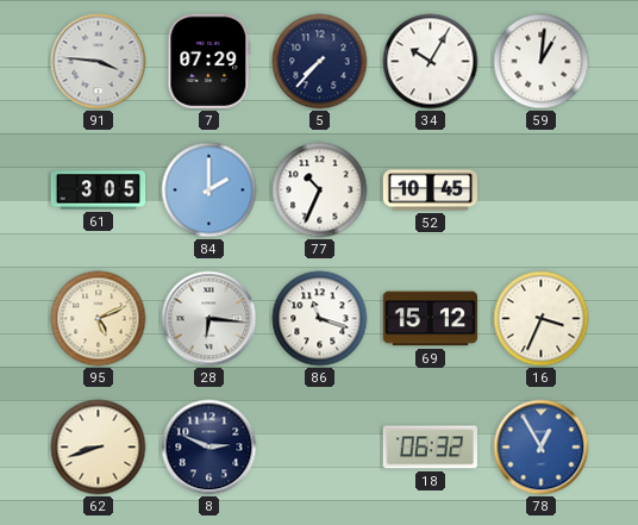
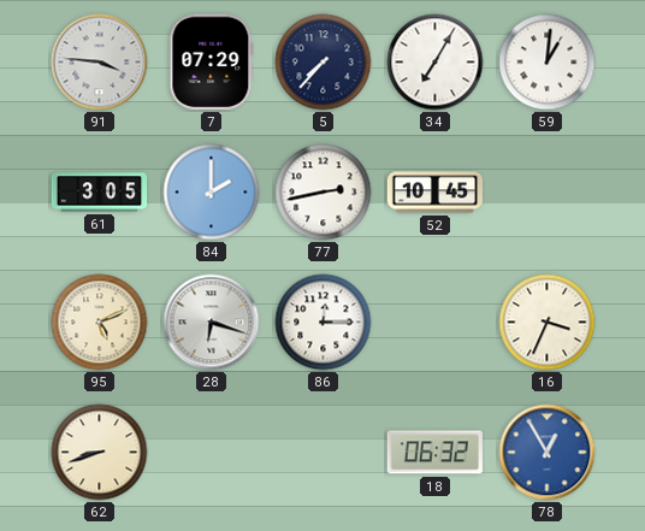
34: 10:05 -> 7:05
77: 10:34 -> 2:43
28: 6:16 -> 6:18
86: 11:18 -> 12:15
69: 15:12 -> none
8: 2:49 -> none
